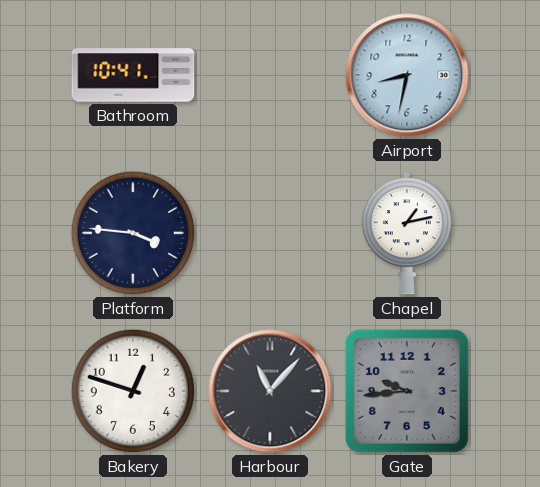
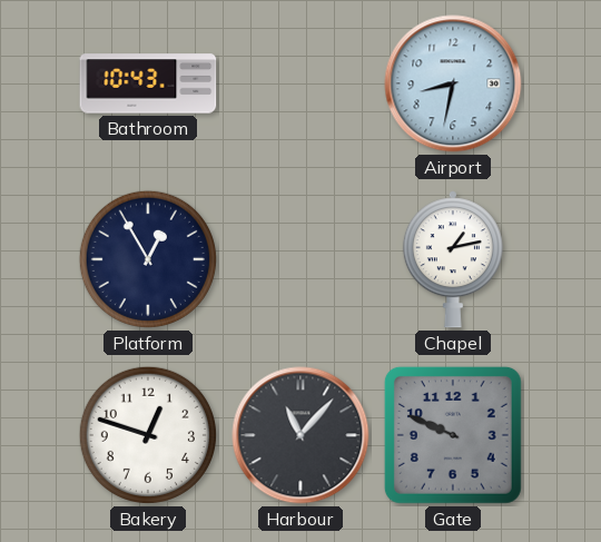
Bathroom: 10:41 -> 10:43
Platform: 3:46 -> 12:55
Gate: 9:44 -> 9:49
